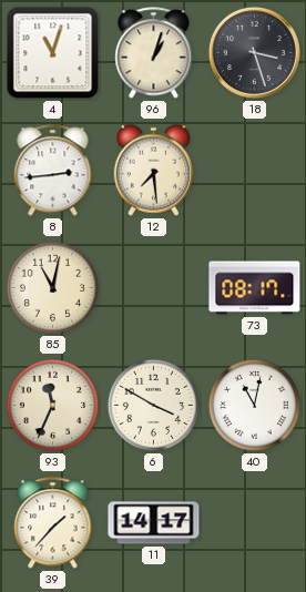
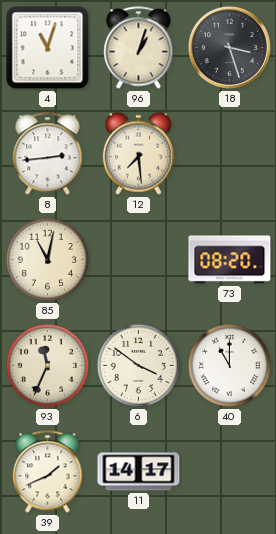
73: 08:17 -> 08:20
6: 3:50 -> 3:51
40: 11:02 -> 11:00
39: 1:37 -> 1:41
